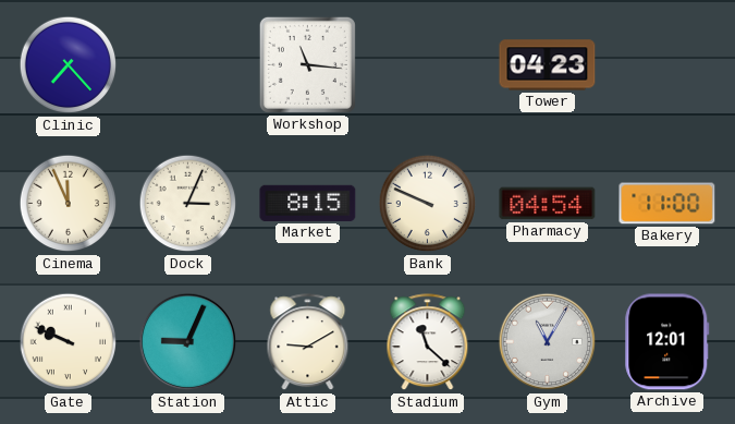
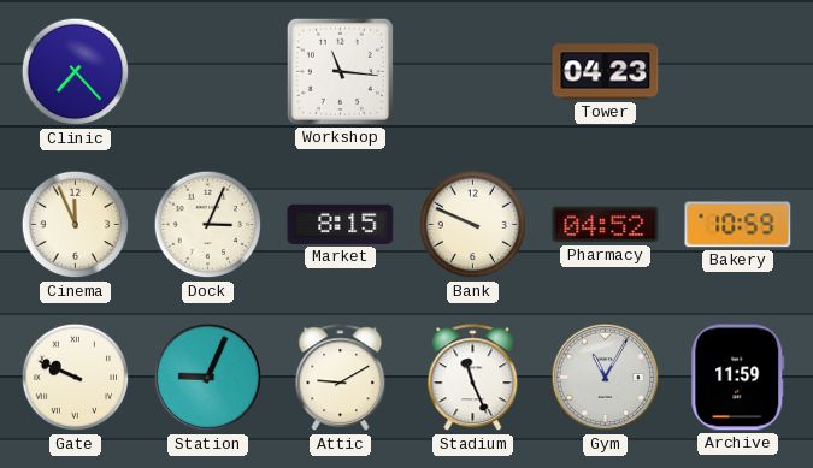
Pharmacy: 04:54 -> 04:52
Bakery: 11:00 -> 10:59
Stadium: 11:22 -> 11:26
Archive: 12:01 -> 11:59
